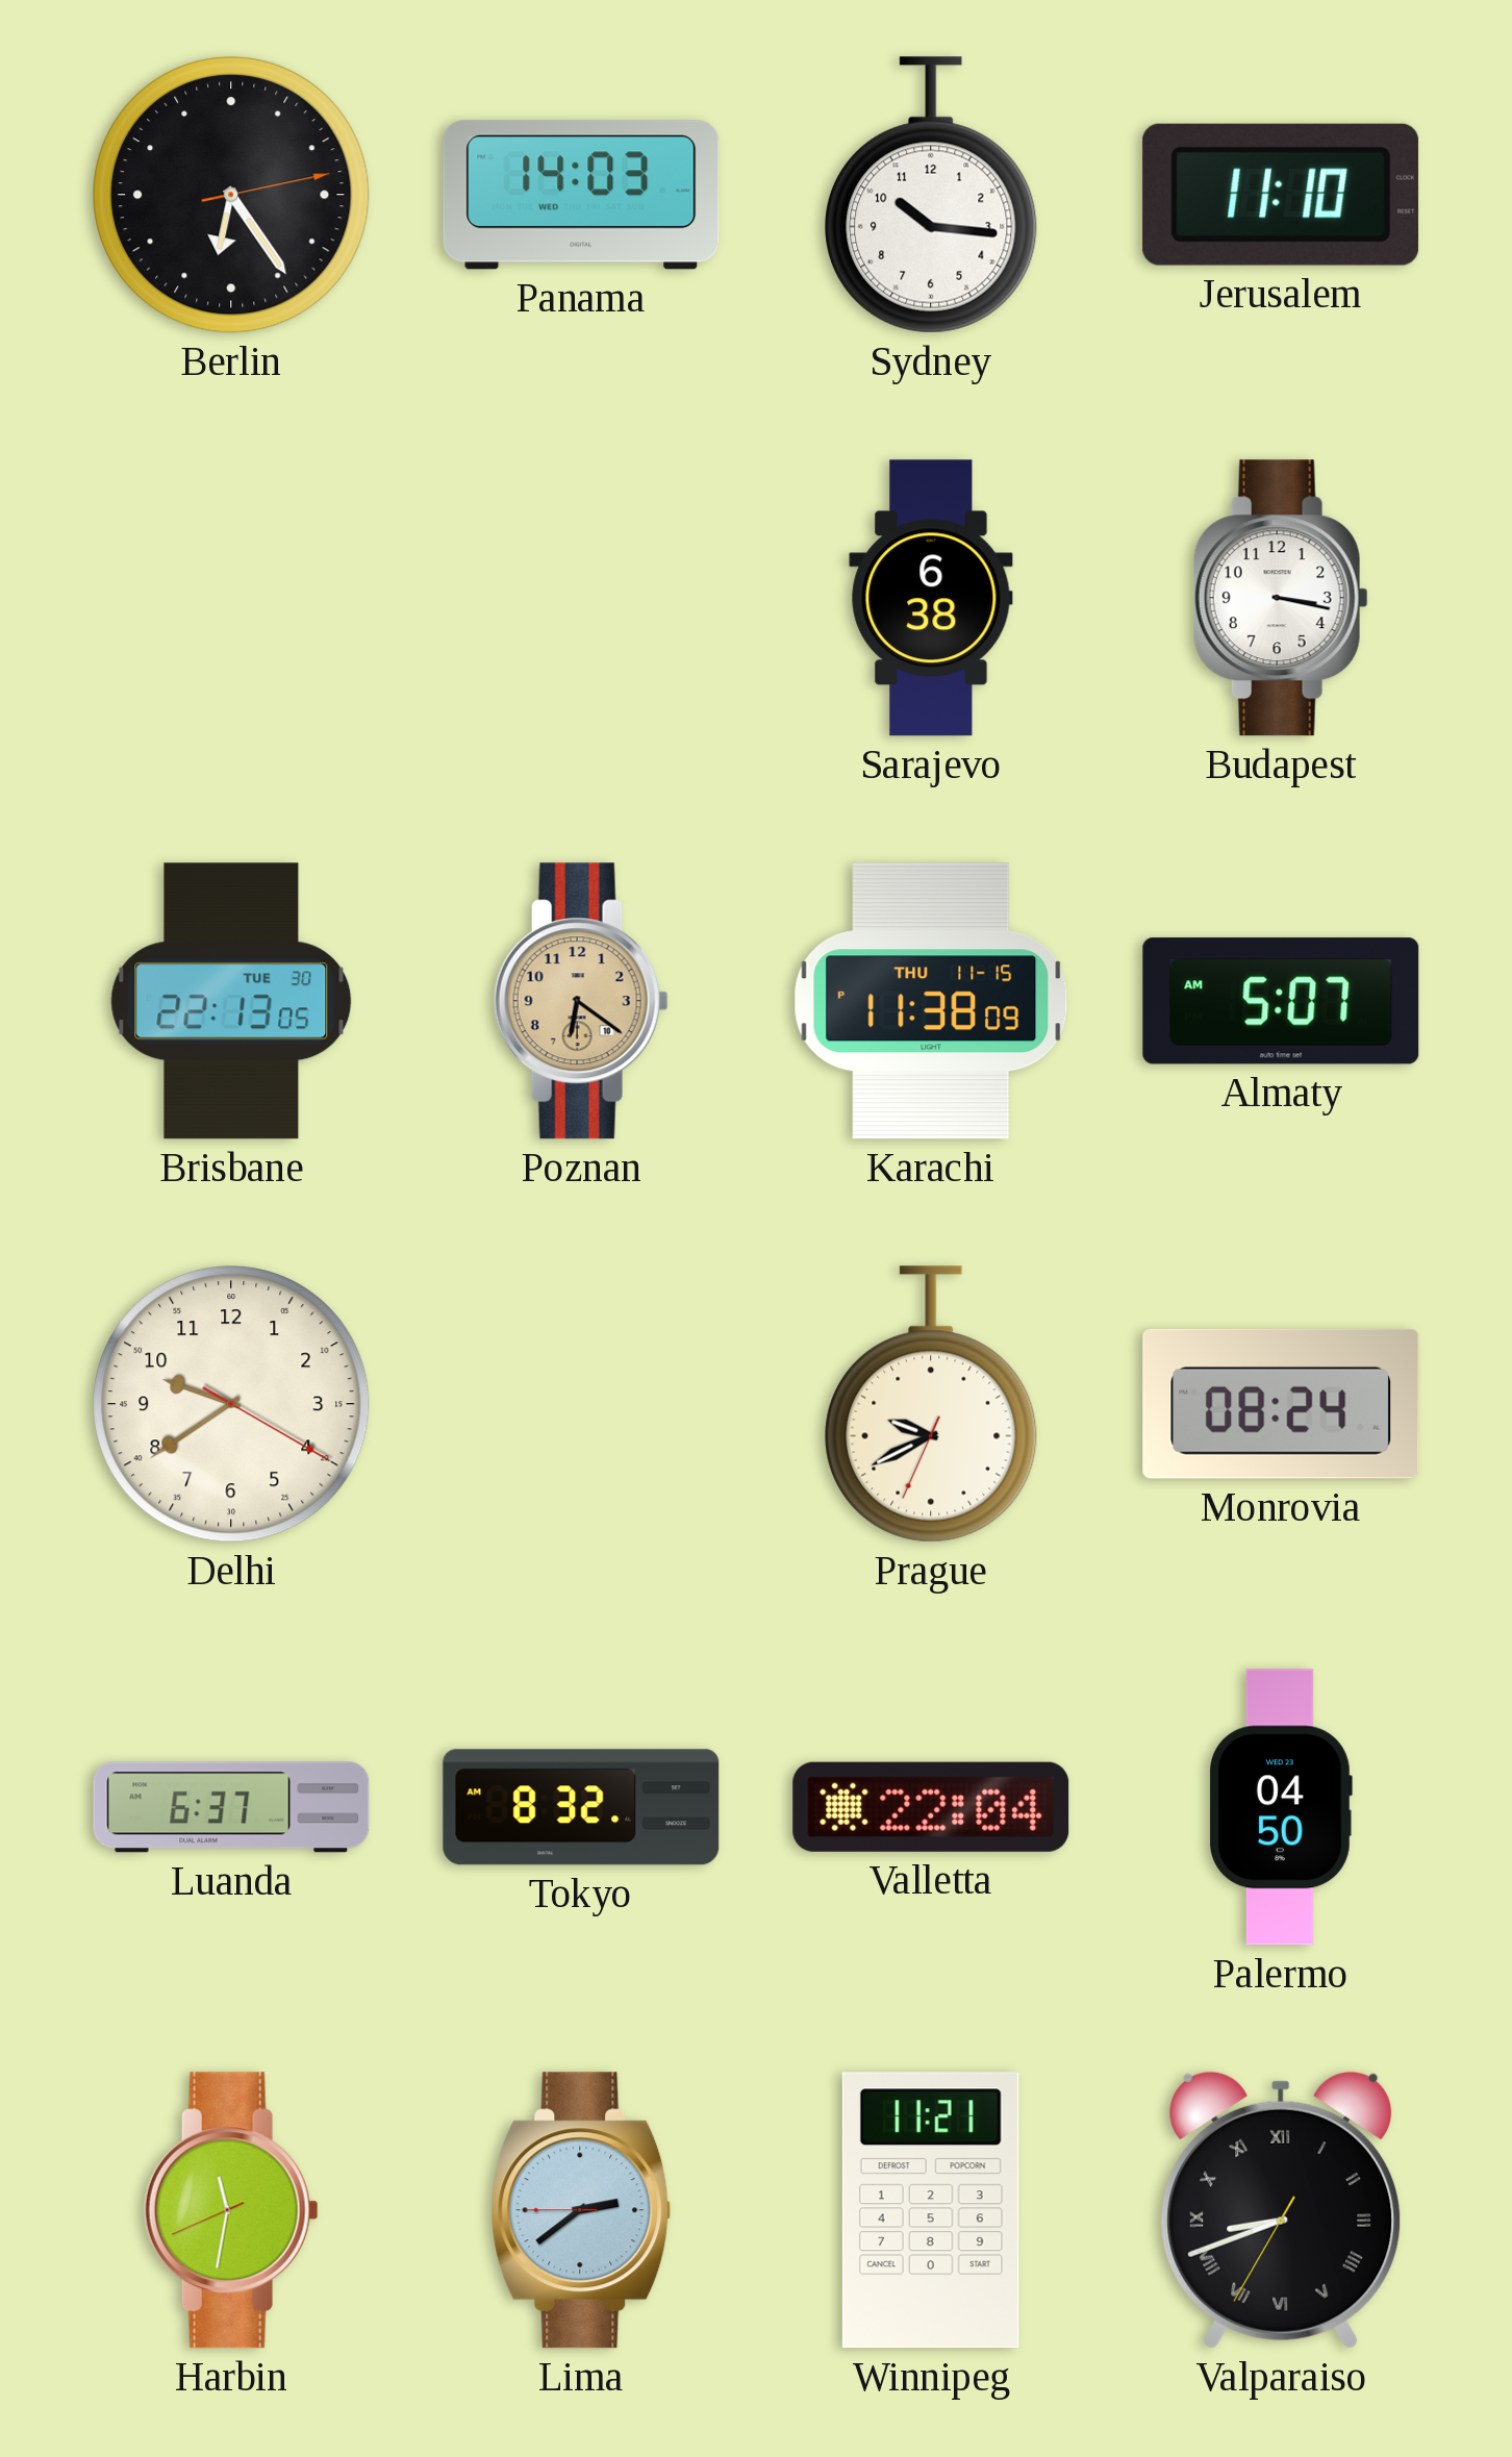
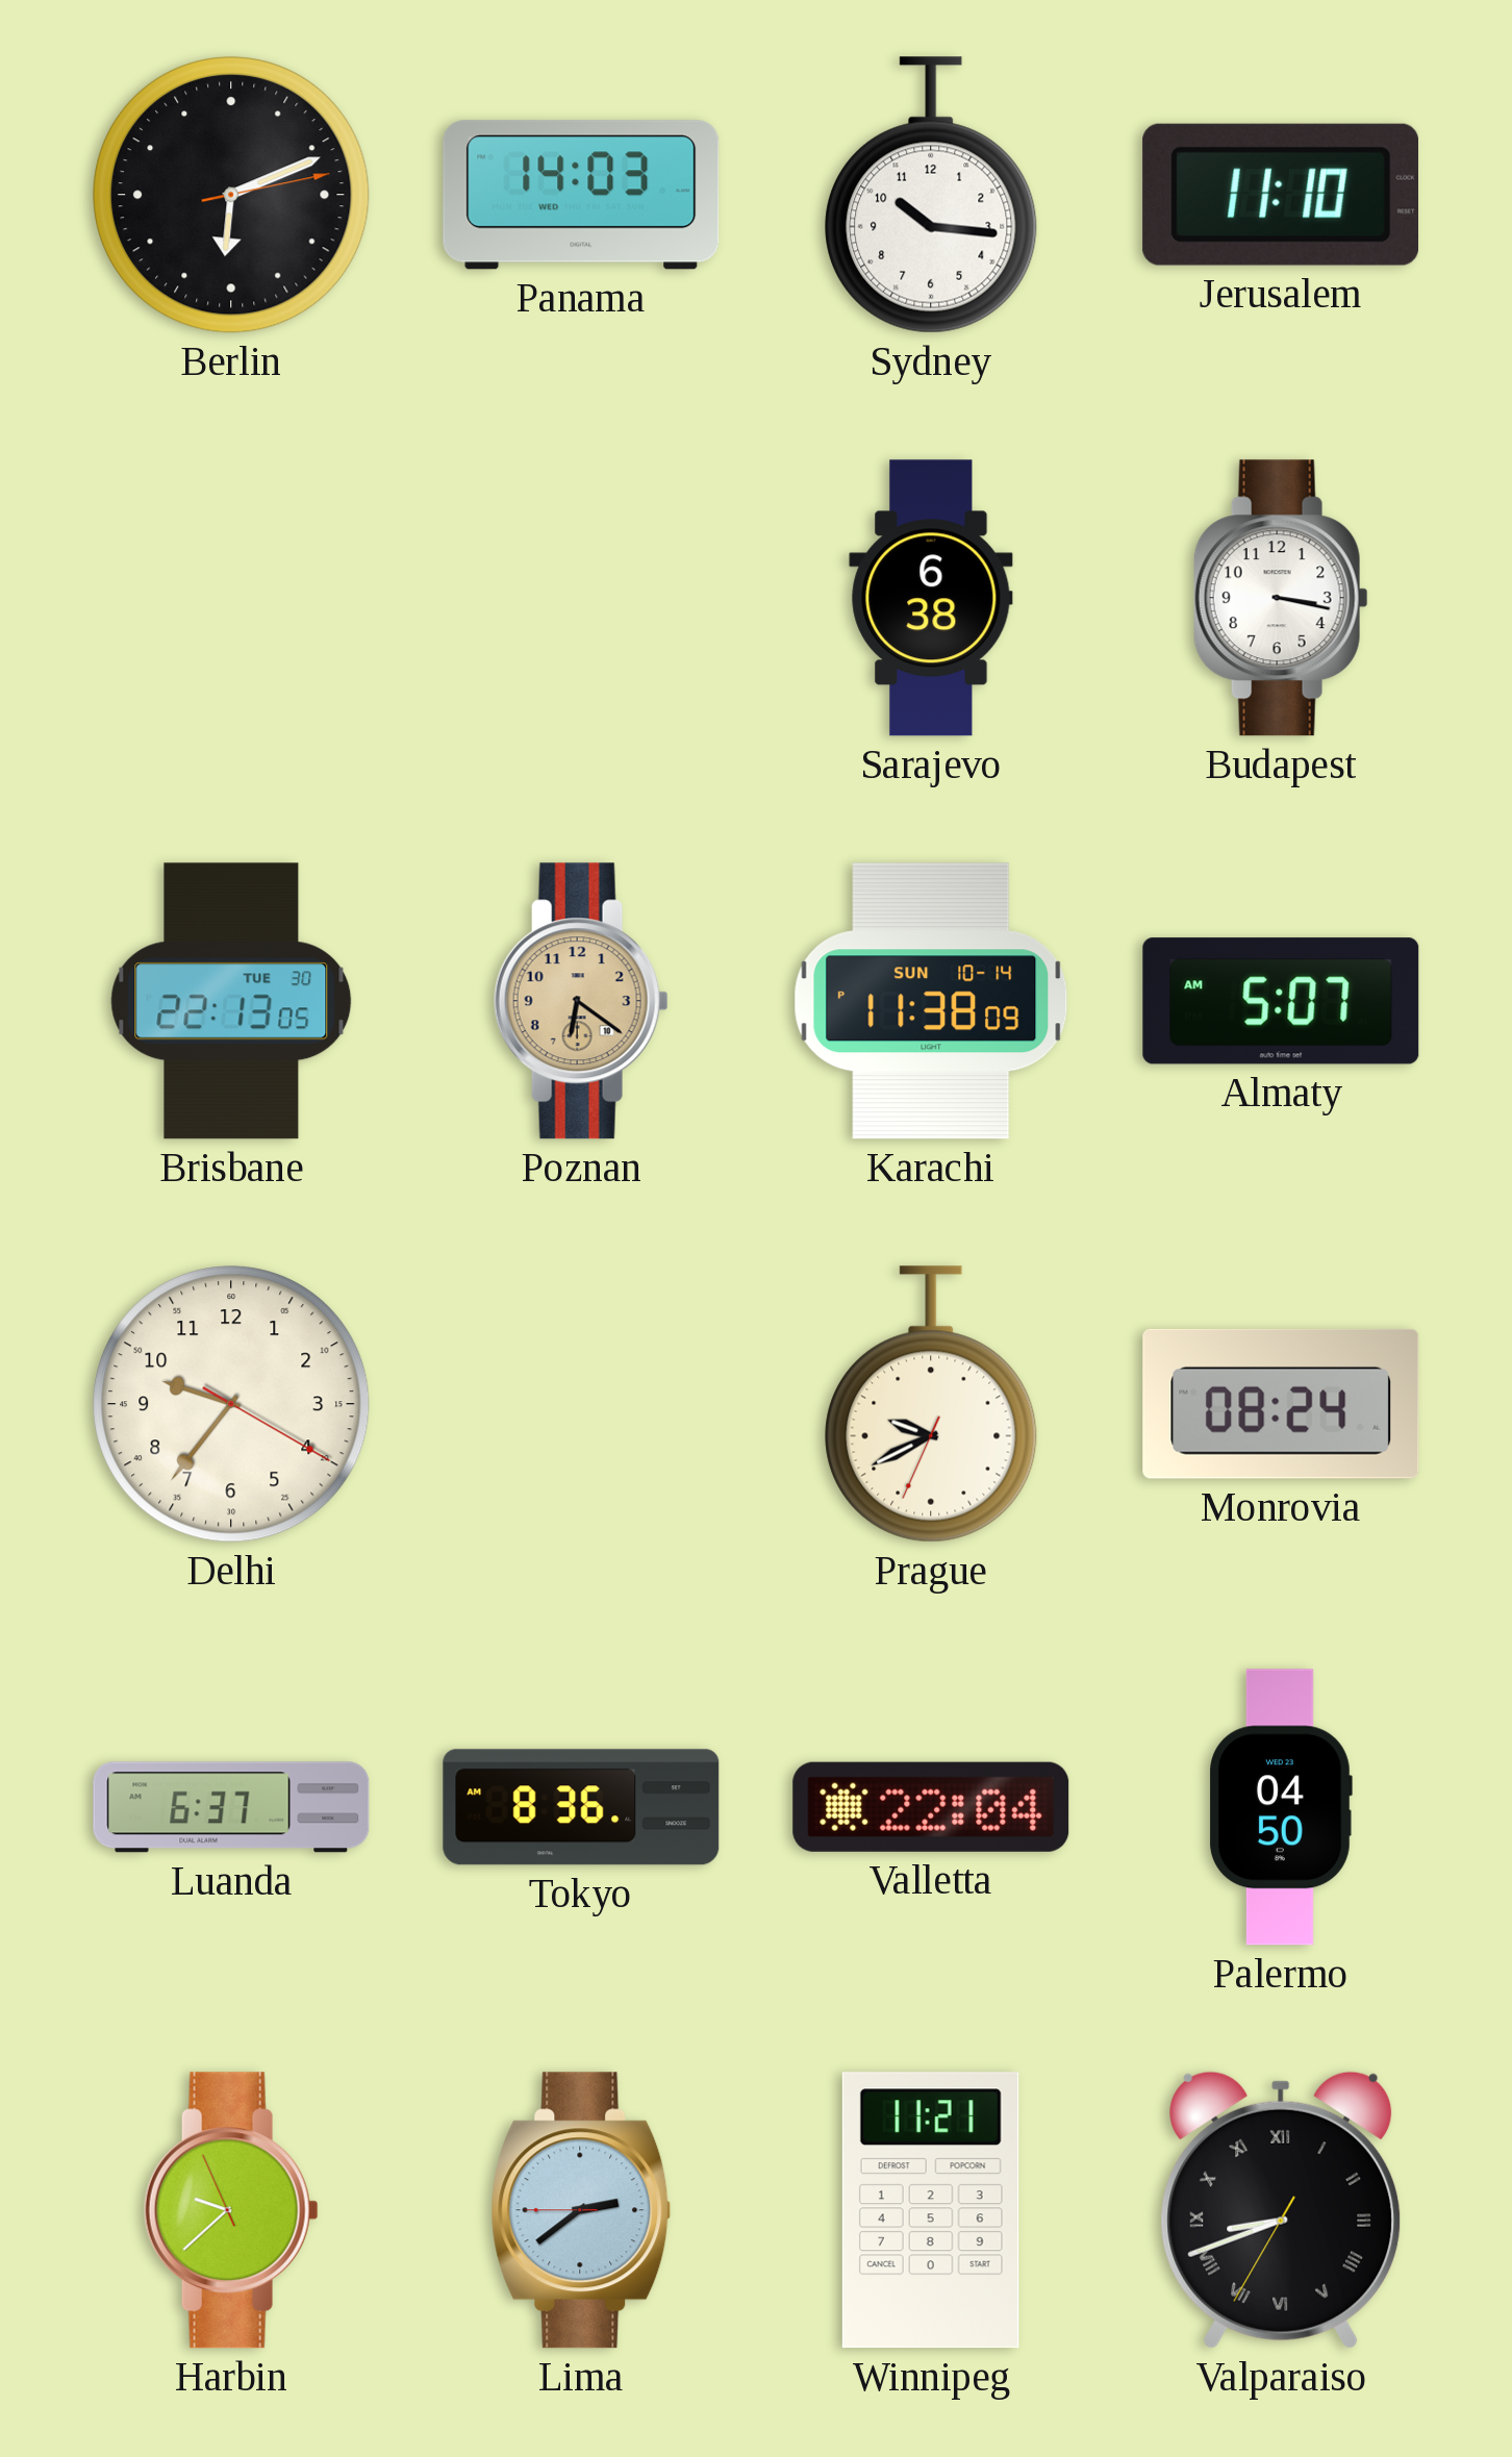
Berlin: 6:24 -> 6:11
Karachi date: THU 11-15 -> SUN 10-14
Delhi: 9:39 -> 9:36
Tokyo: 8:32 -> 8:36
Harbin: 11:31 -> 9:37
